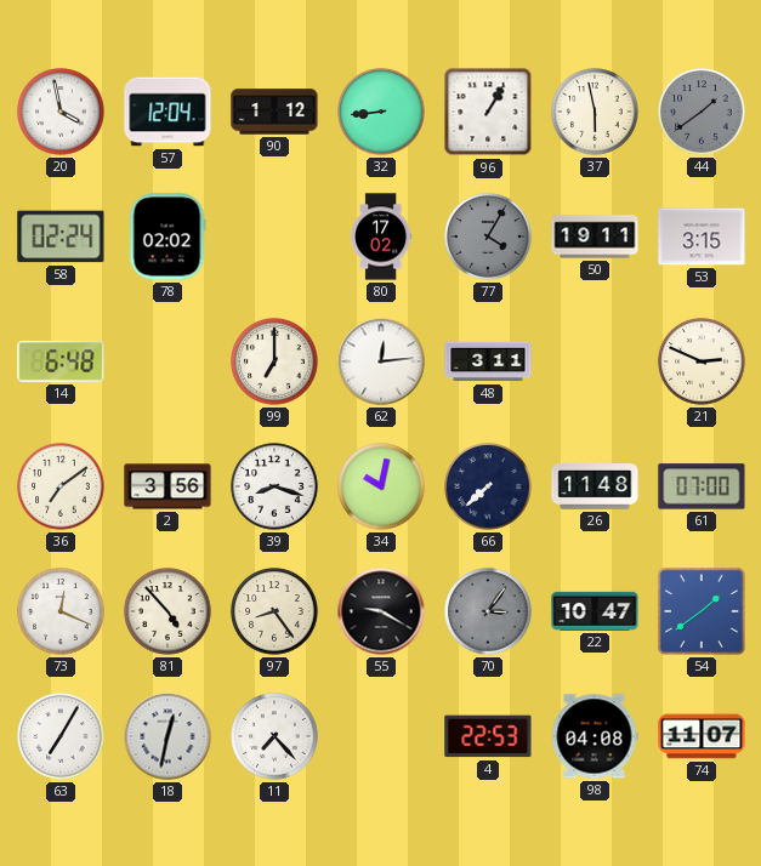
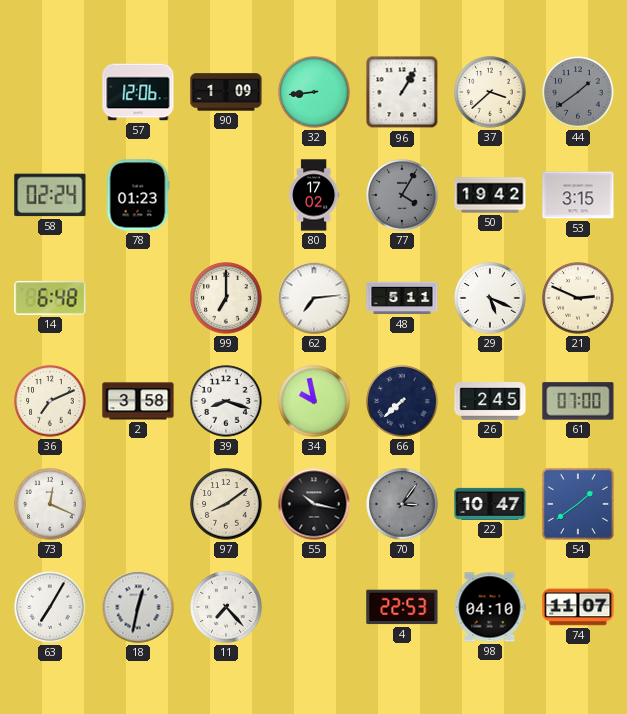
20: 3:58 -> none
57: 12:04 -> 12:06
90: 1:12 -> 1:09
37: 5:58 -> 3:38
78: 02:02 -> 01:23
50: 19:11 -> 19:42
62: 12:14 -> 7:14
48: 3:11 -> 5:11
29: none -> 5:19
36: 7:09 -> 7:11
2: 3:56 -> 3:58
34: 10:02 -> 9:58
26: 11:48 -> 2:45
81: 4:53 -> none
97: 8:24 -> 8:09
55: 9:20 -> 10:17
98: 04:08 -> 04:10
